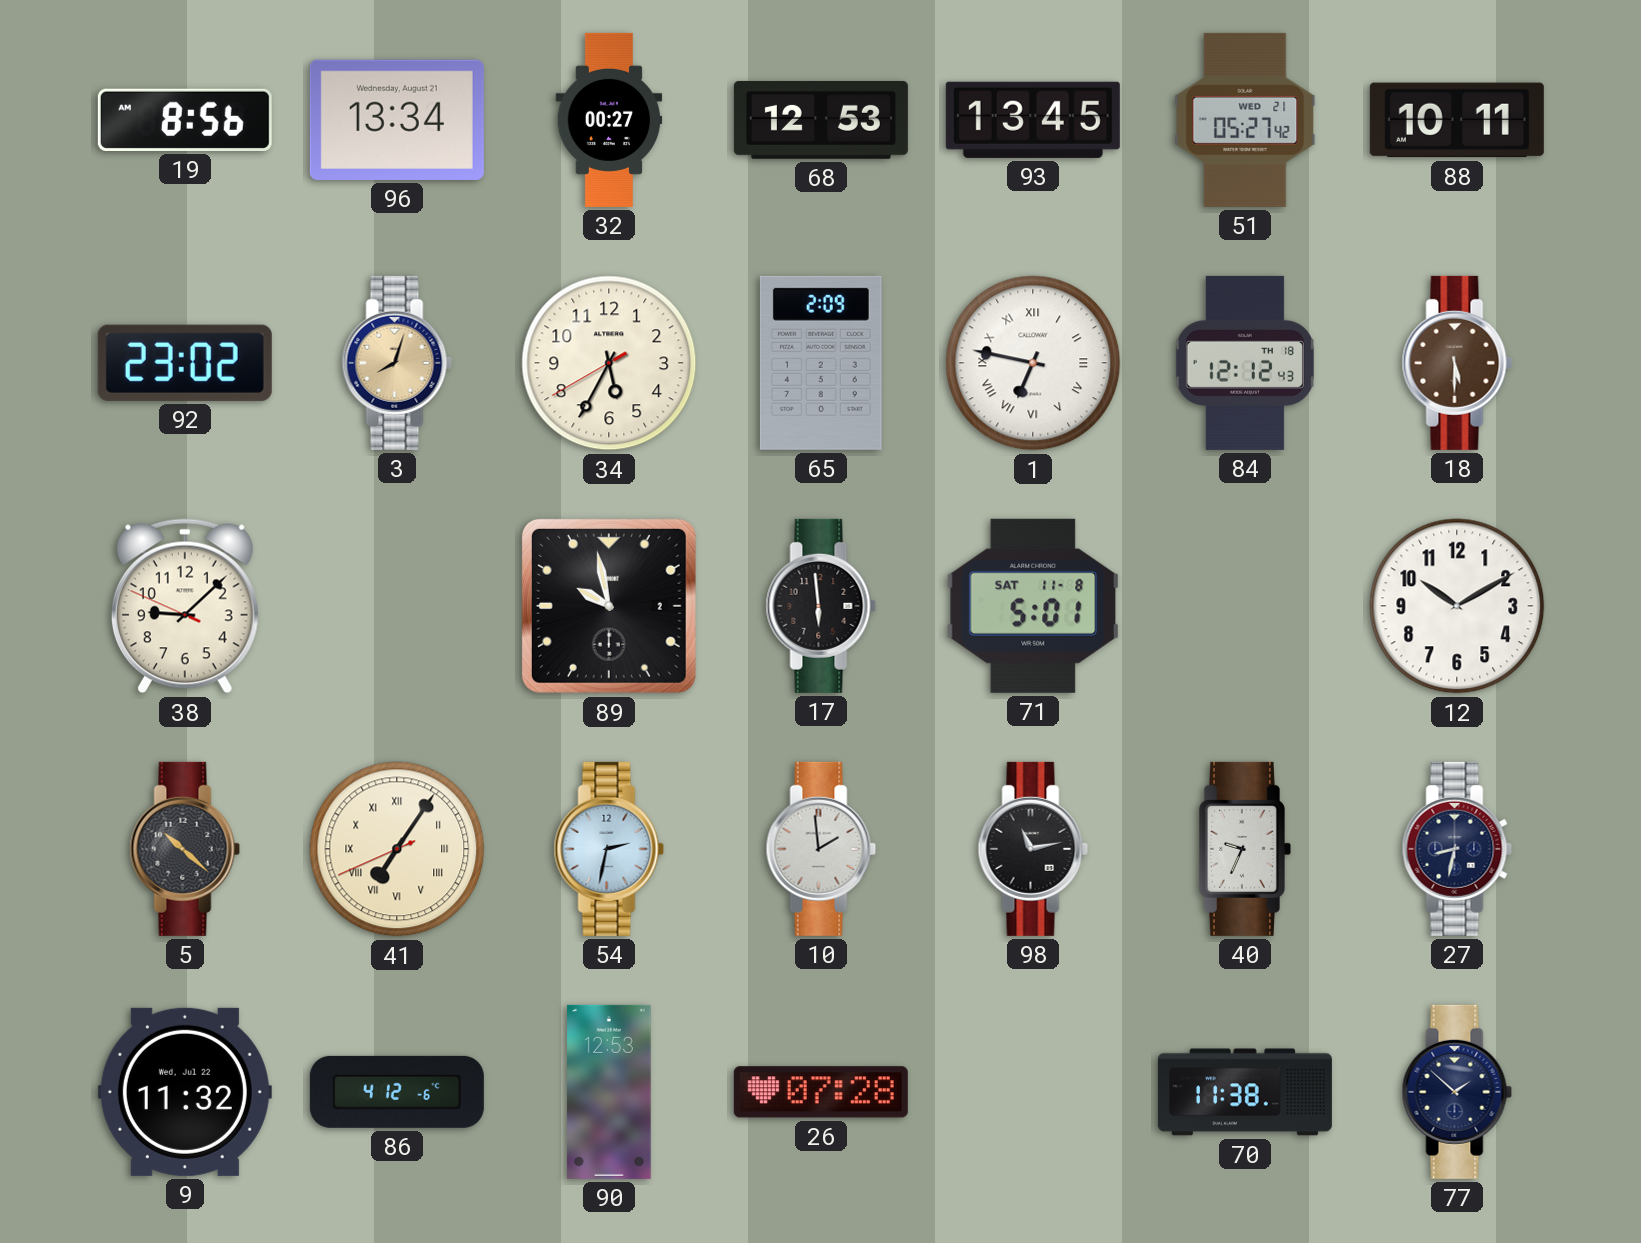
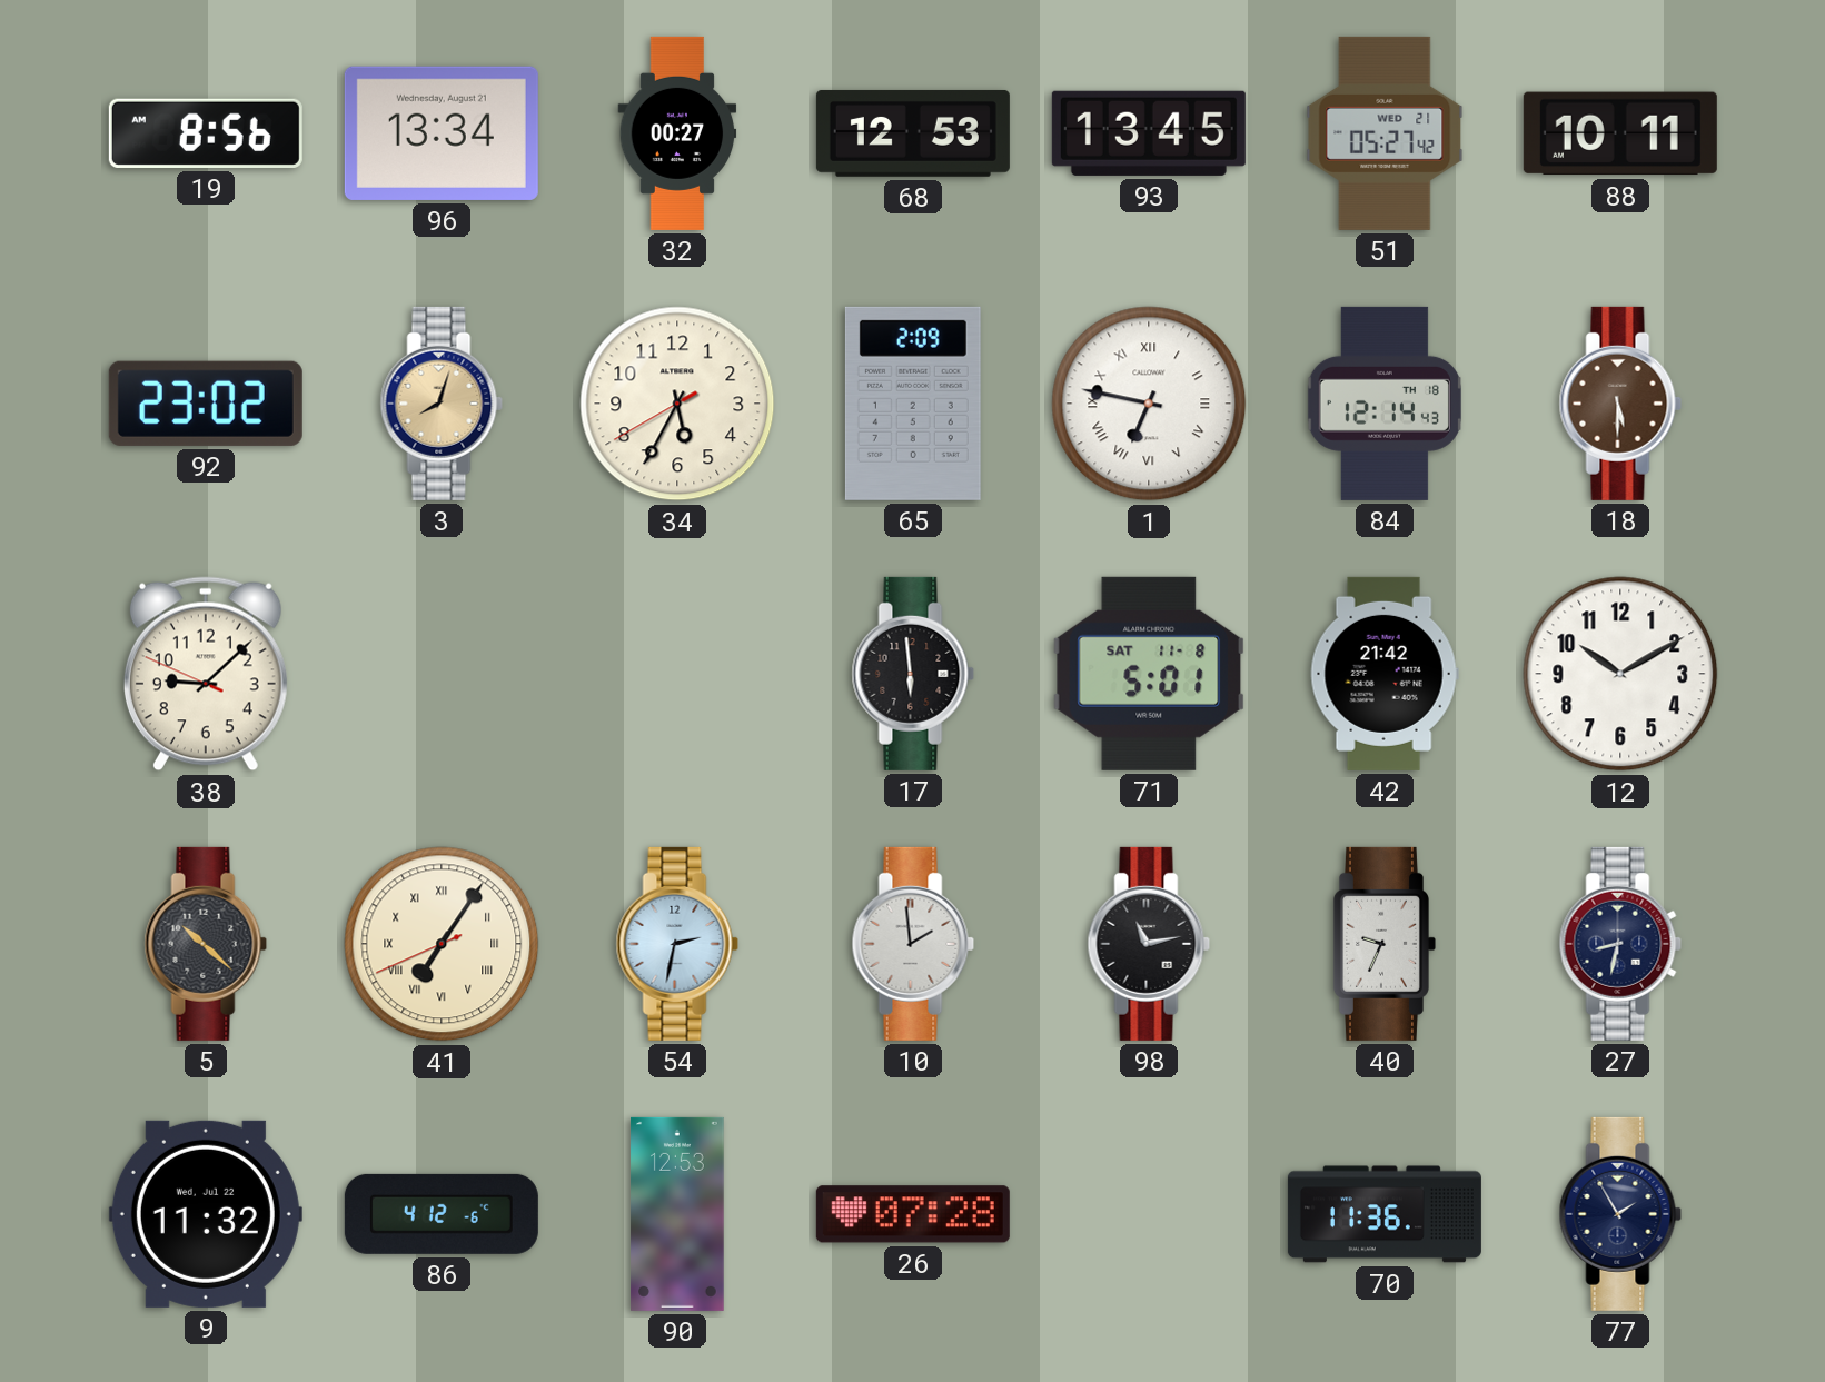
84: 12:12 -> 12:14
89: 9:58 -> none
42: none -> 21:42
70: 11:38 -> 11:36
77: 1:52 -> 1:55
